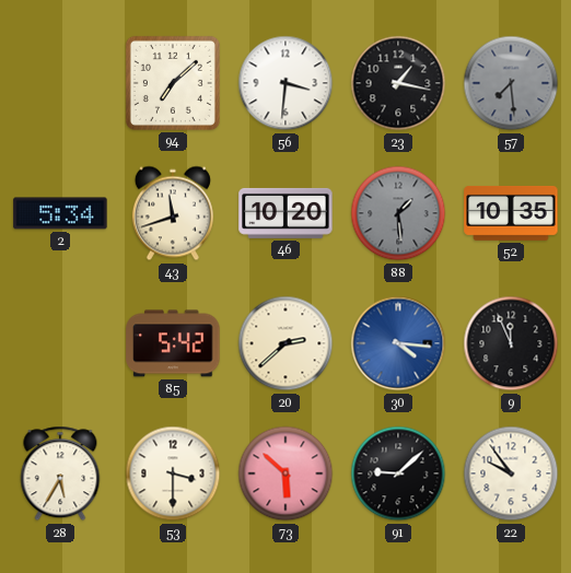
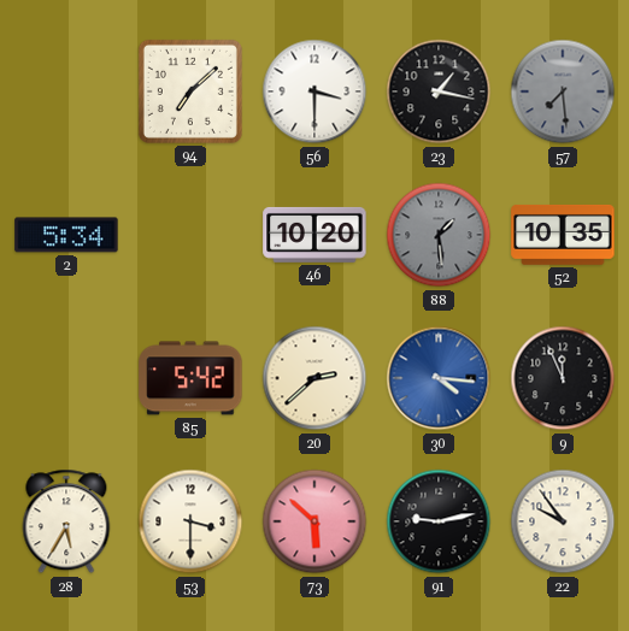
56: 3:31 -> 3:30
43: 11:42 -> none
91: 9:08 -> 9:13
